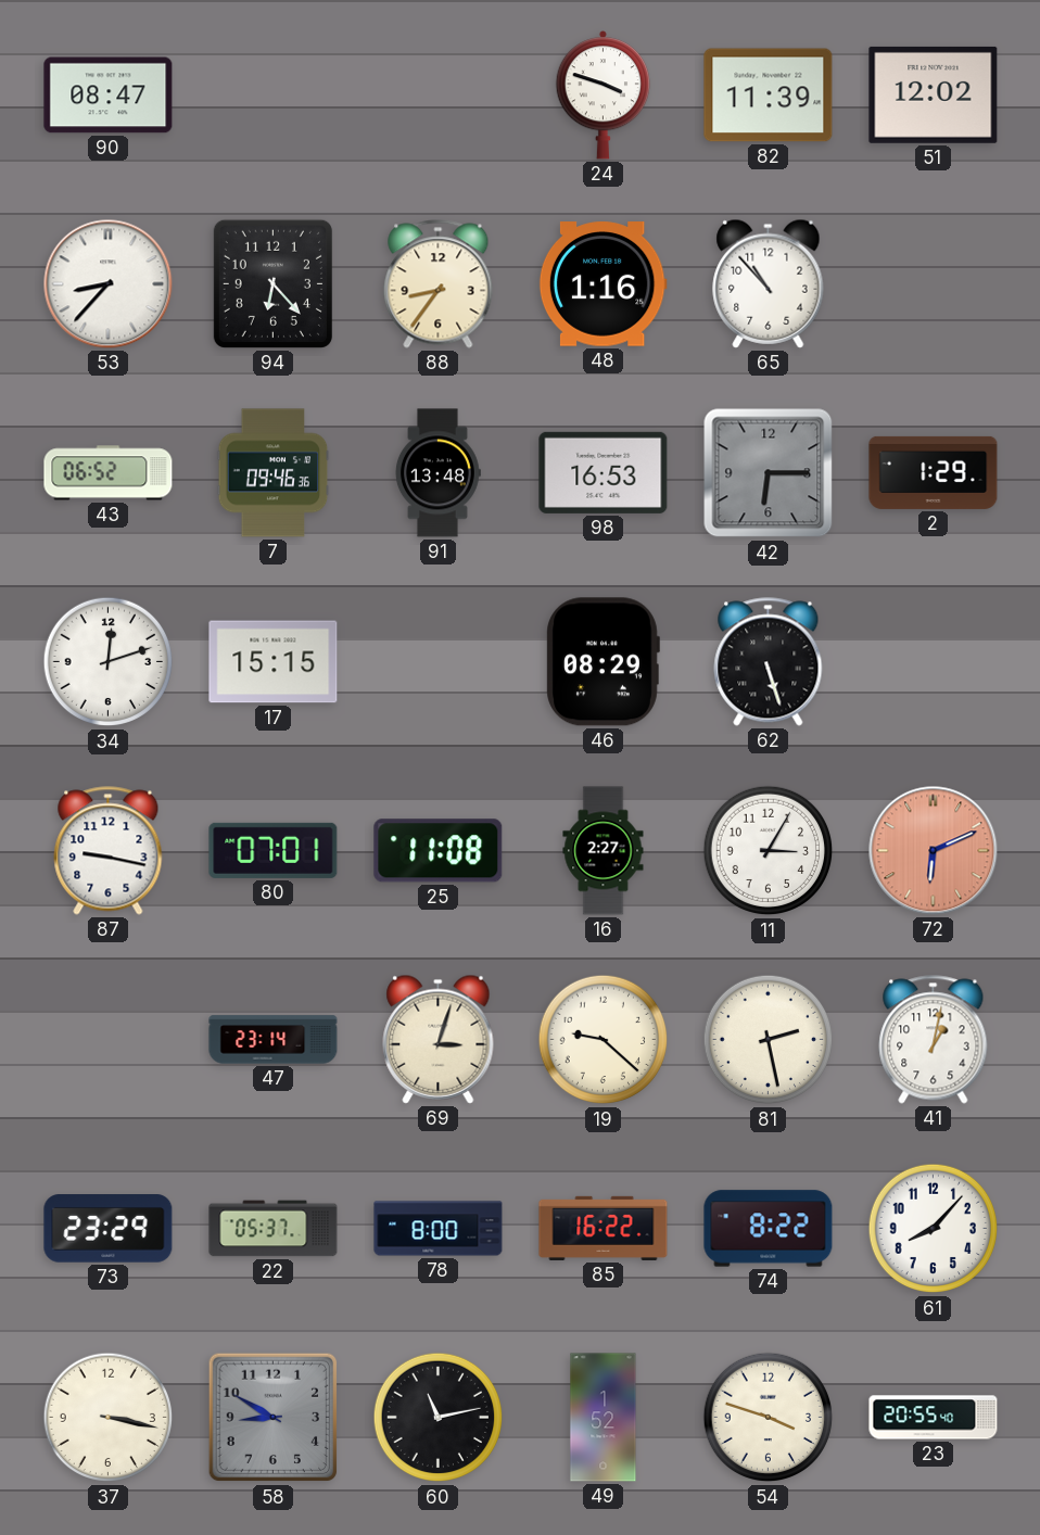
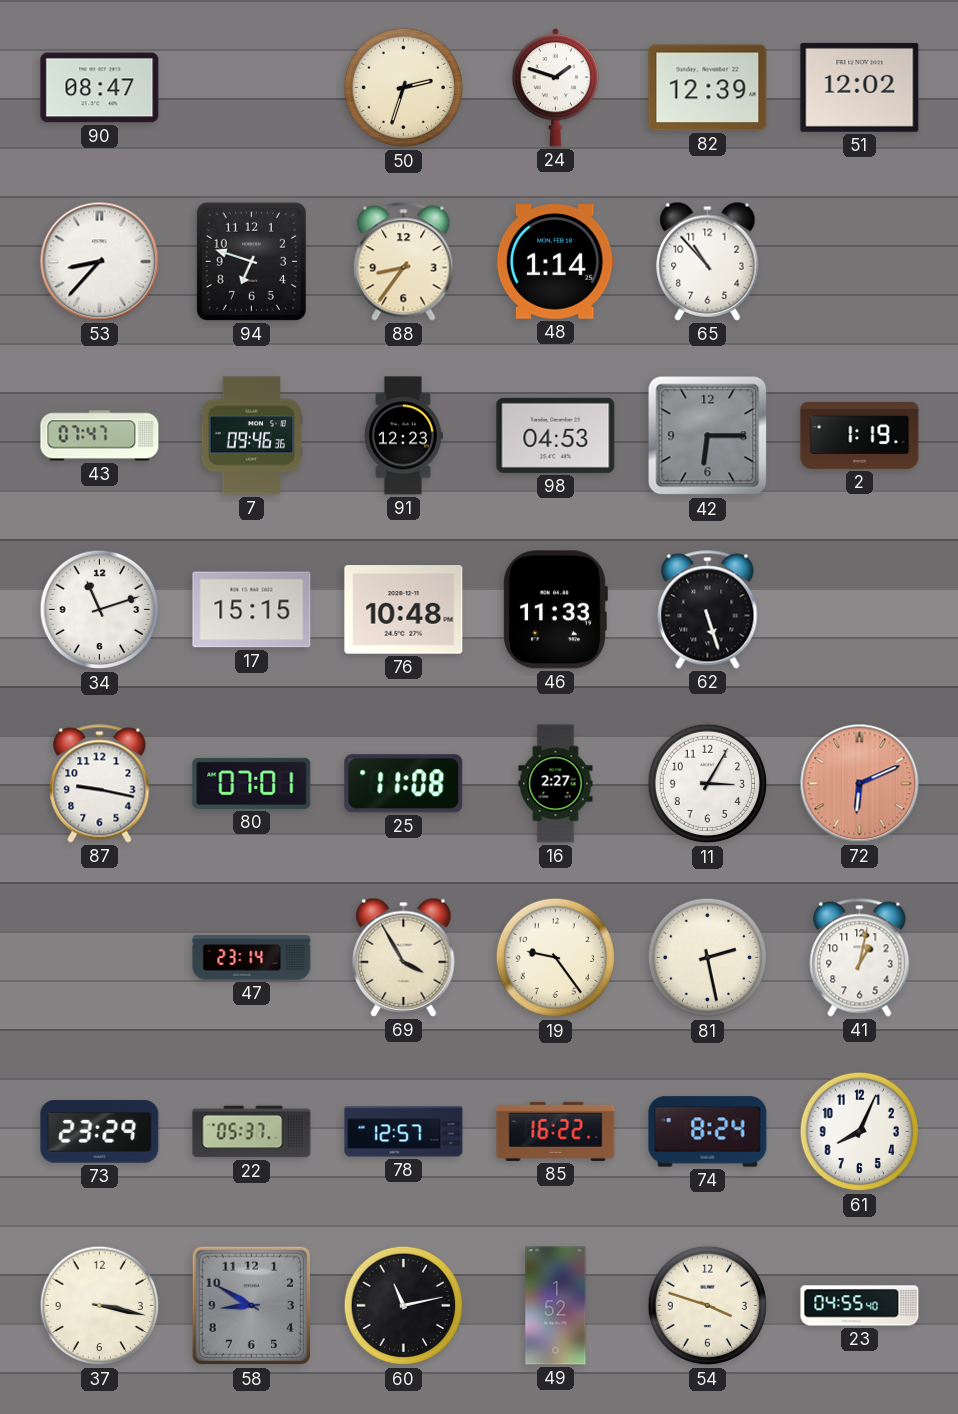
50: none -> 2:33
24: 3:48 -> 1:48
82: 11:39 -> 12:39
94: 6:23 -> 6:48
48: 1:16 -> 1:14
43: 06:52 -> 07:47
91: 13:48 -> 12:23
98: 16:53 -> 04:53
2: 1:29 -> 1:19
34: 12:12 -> 11:12
76: none -> 10:48
46: 08:29 -> 11:33
69: 3:03 -> 3:55
19: 9:22 -> 9:24
78: 8:00 -> 12:57
74: 8:22 -> 8:24
61: 8:07 -> 8:04
23: 20:55 -> 04:55
